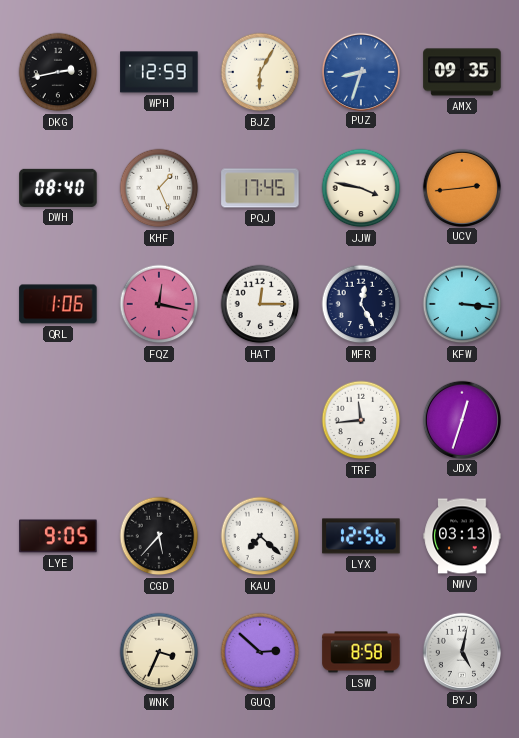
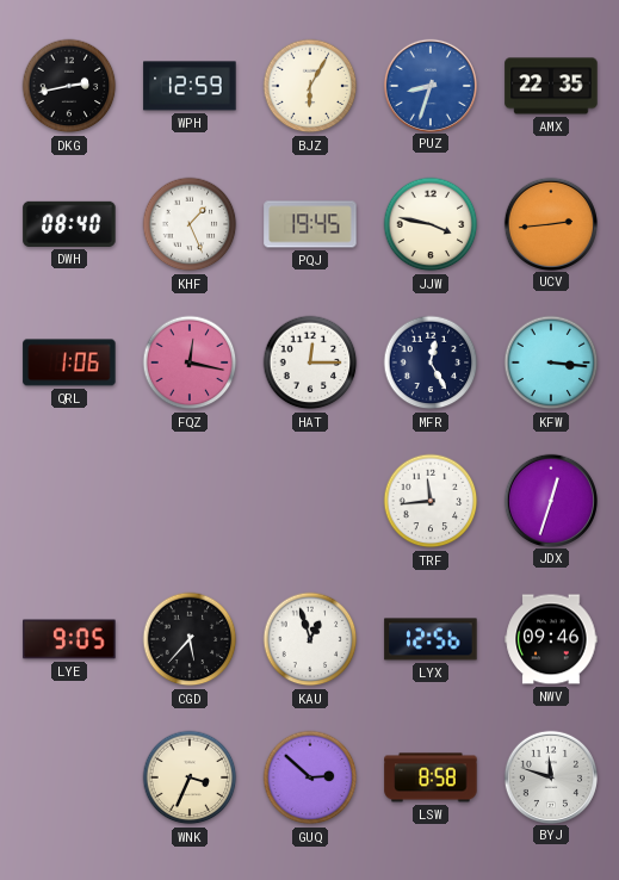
AMX: 09:35 -> 22:35
PQJ: 17:45 -> 19:45
KAU: 7:22 -> 12:57
NWV: 03:13 -> 09:46
BYJ: 5:02 -> 11:48
